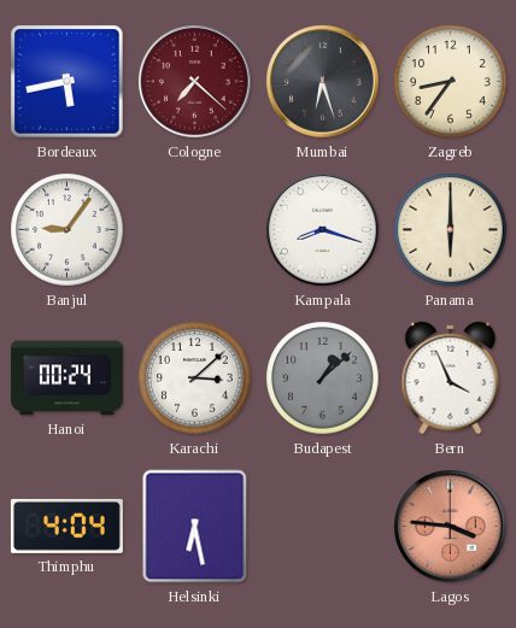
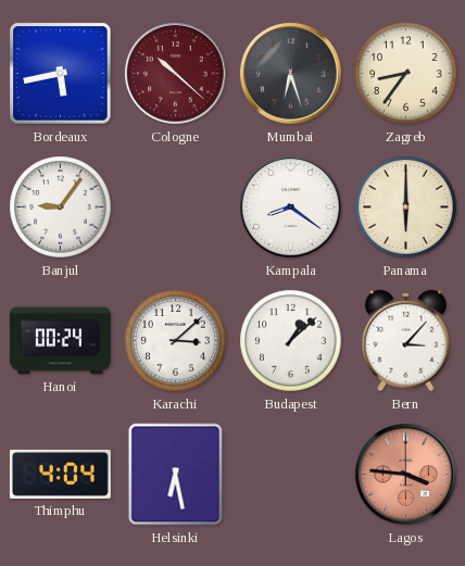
Cologne: 7:22 -> 10:22
Kampala: 8:18 -> 8:21
Budapest dial: grey -> white
Bern: 3:56 -> 3:07
